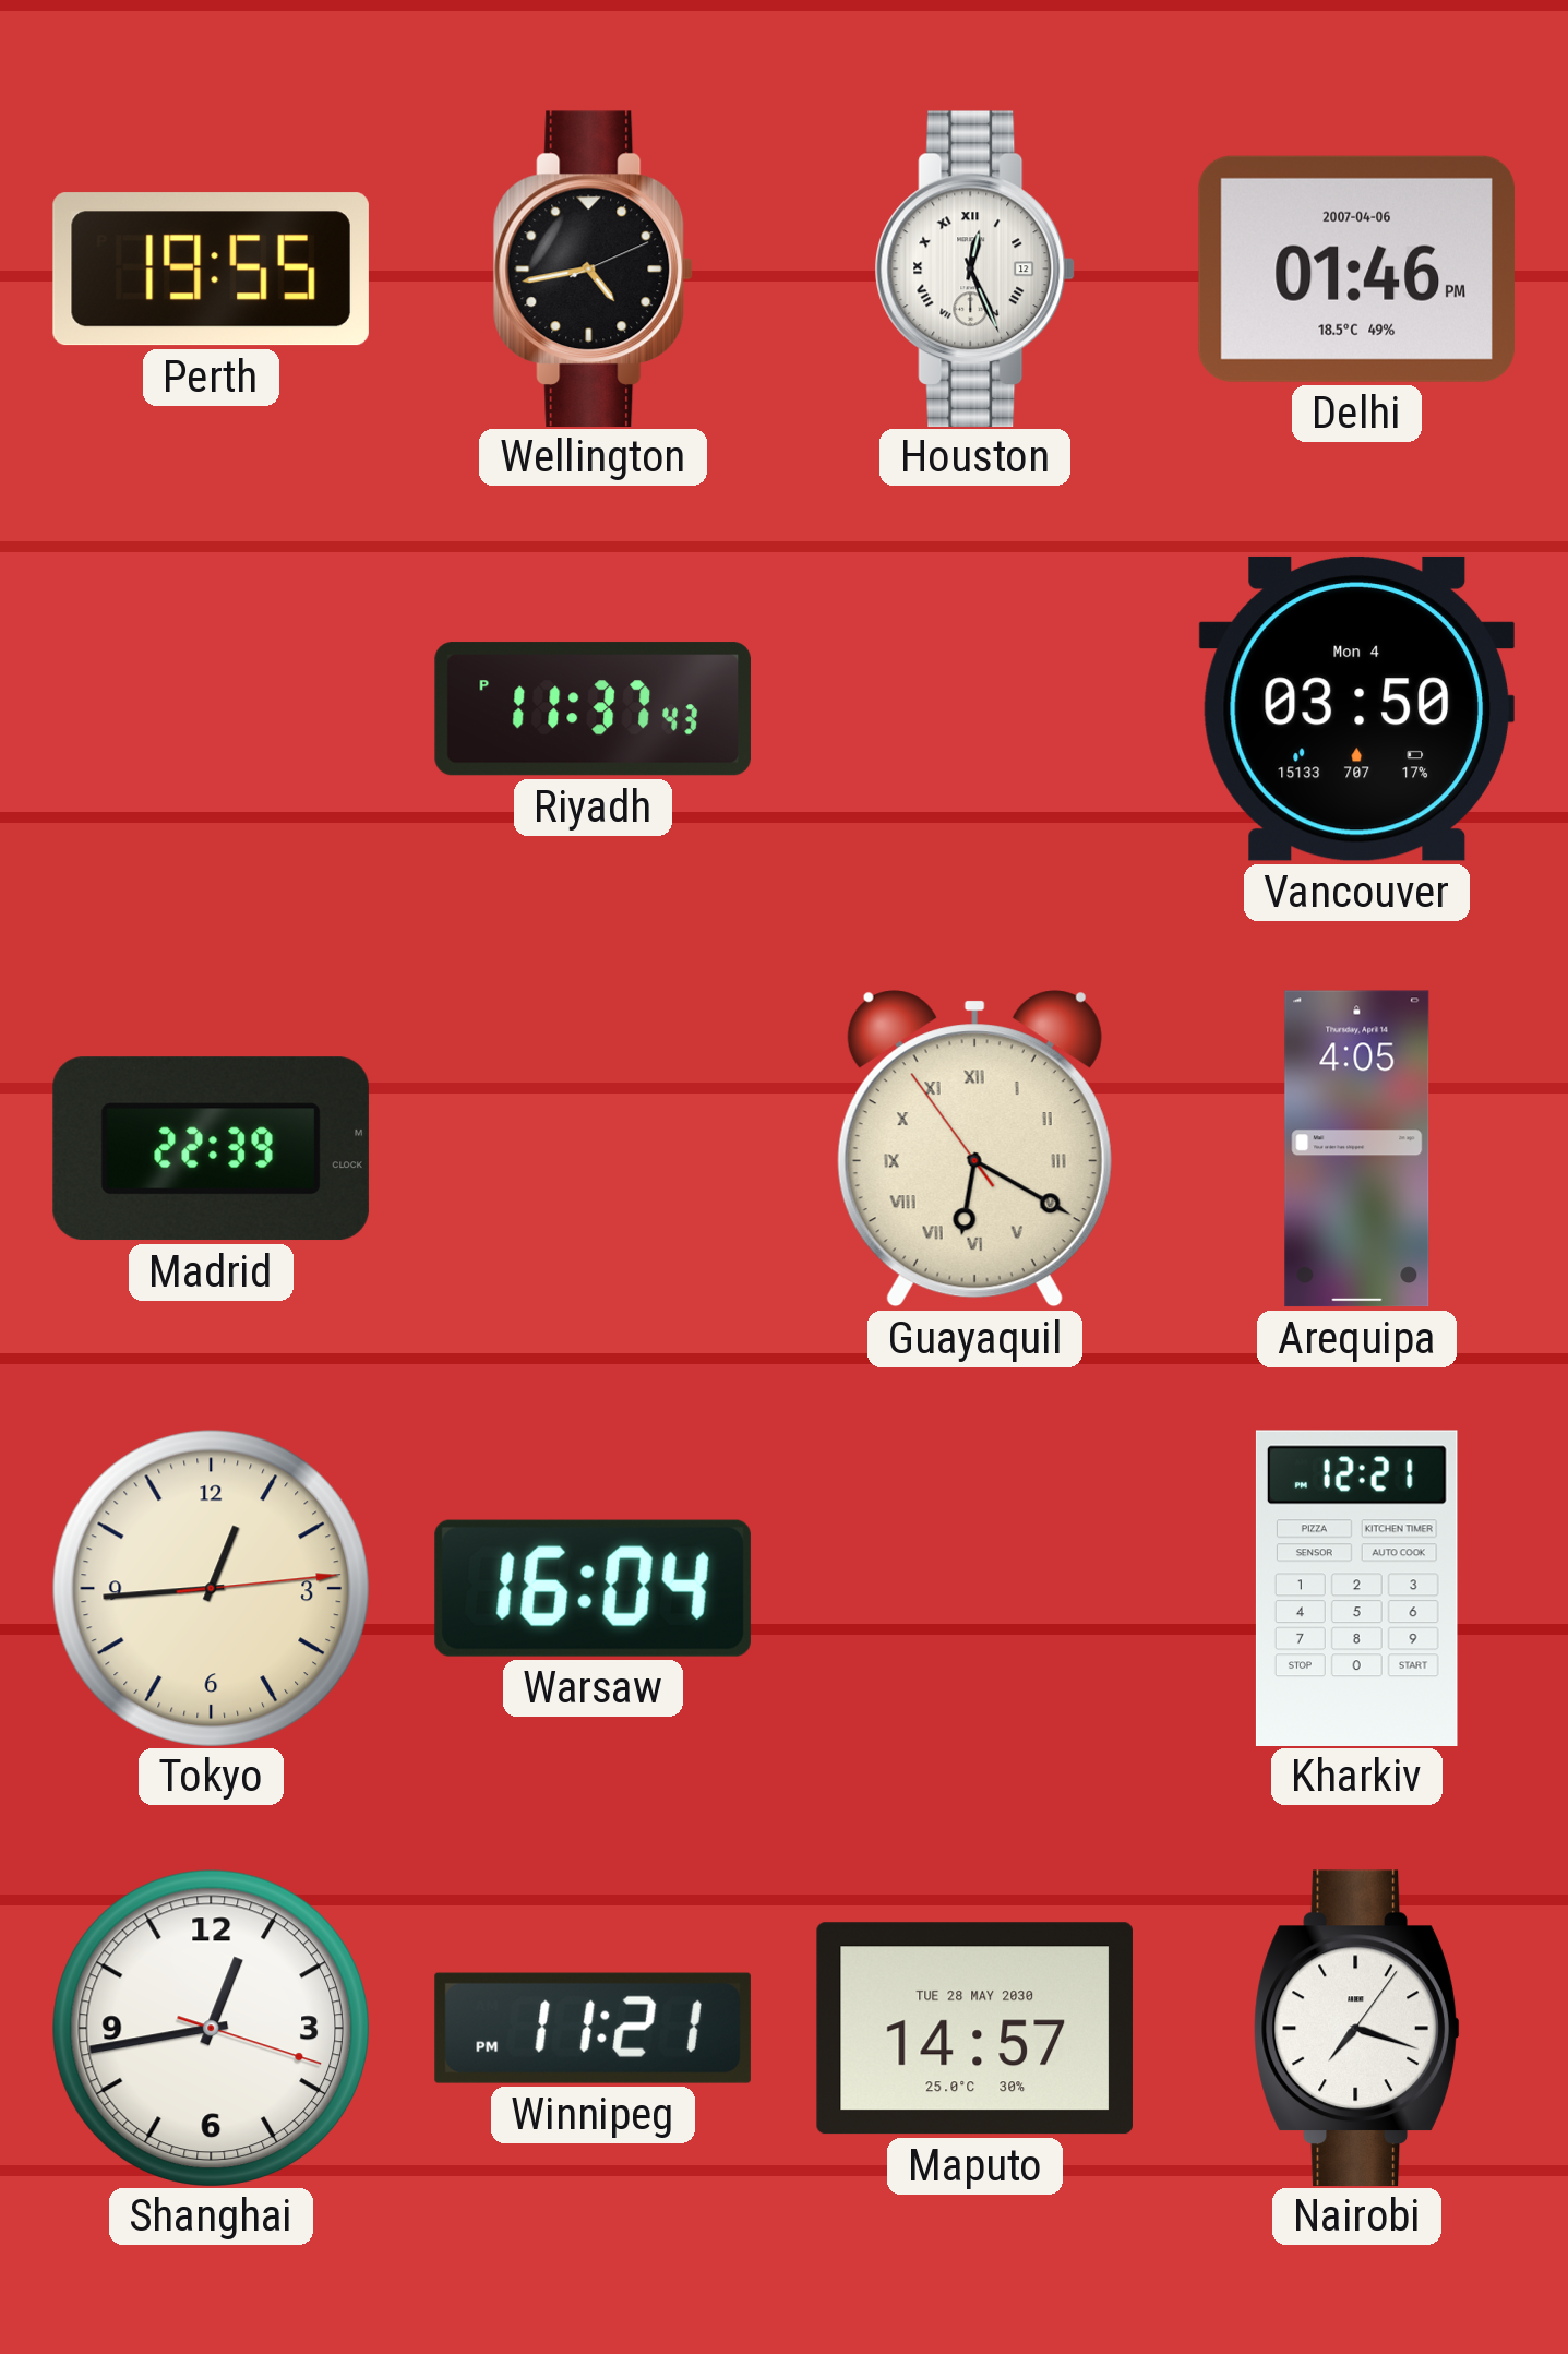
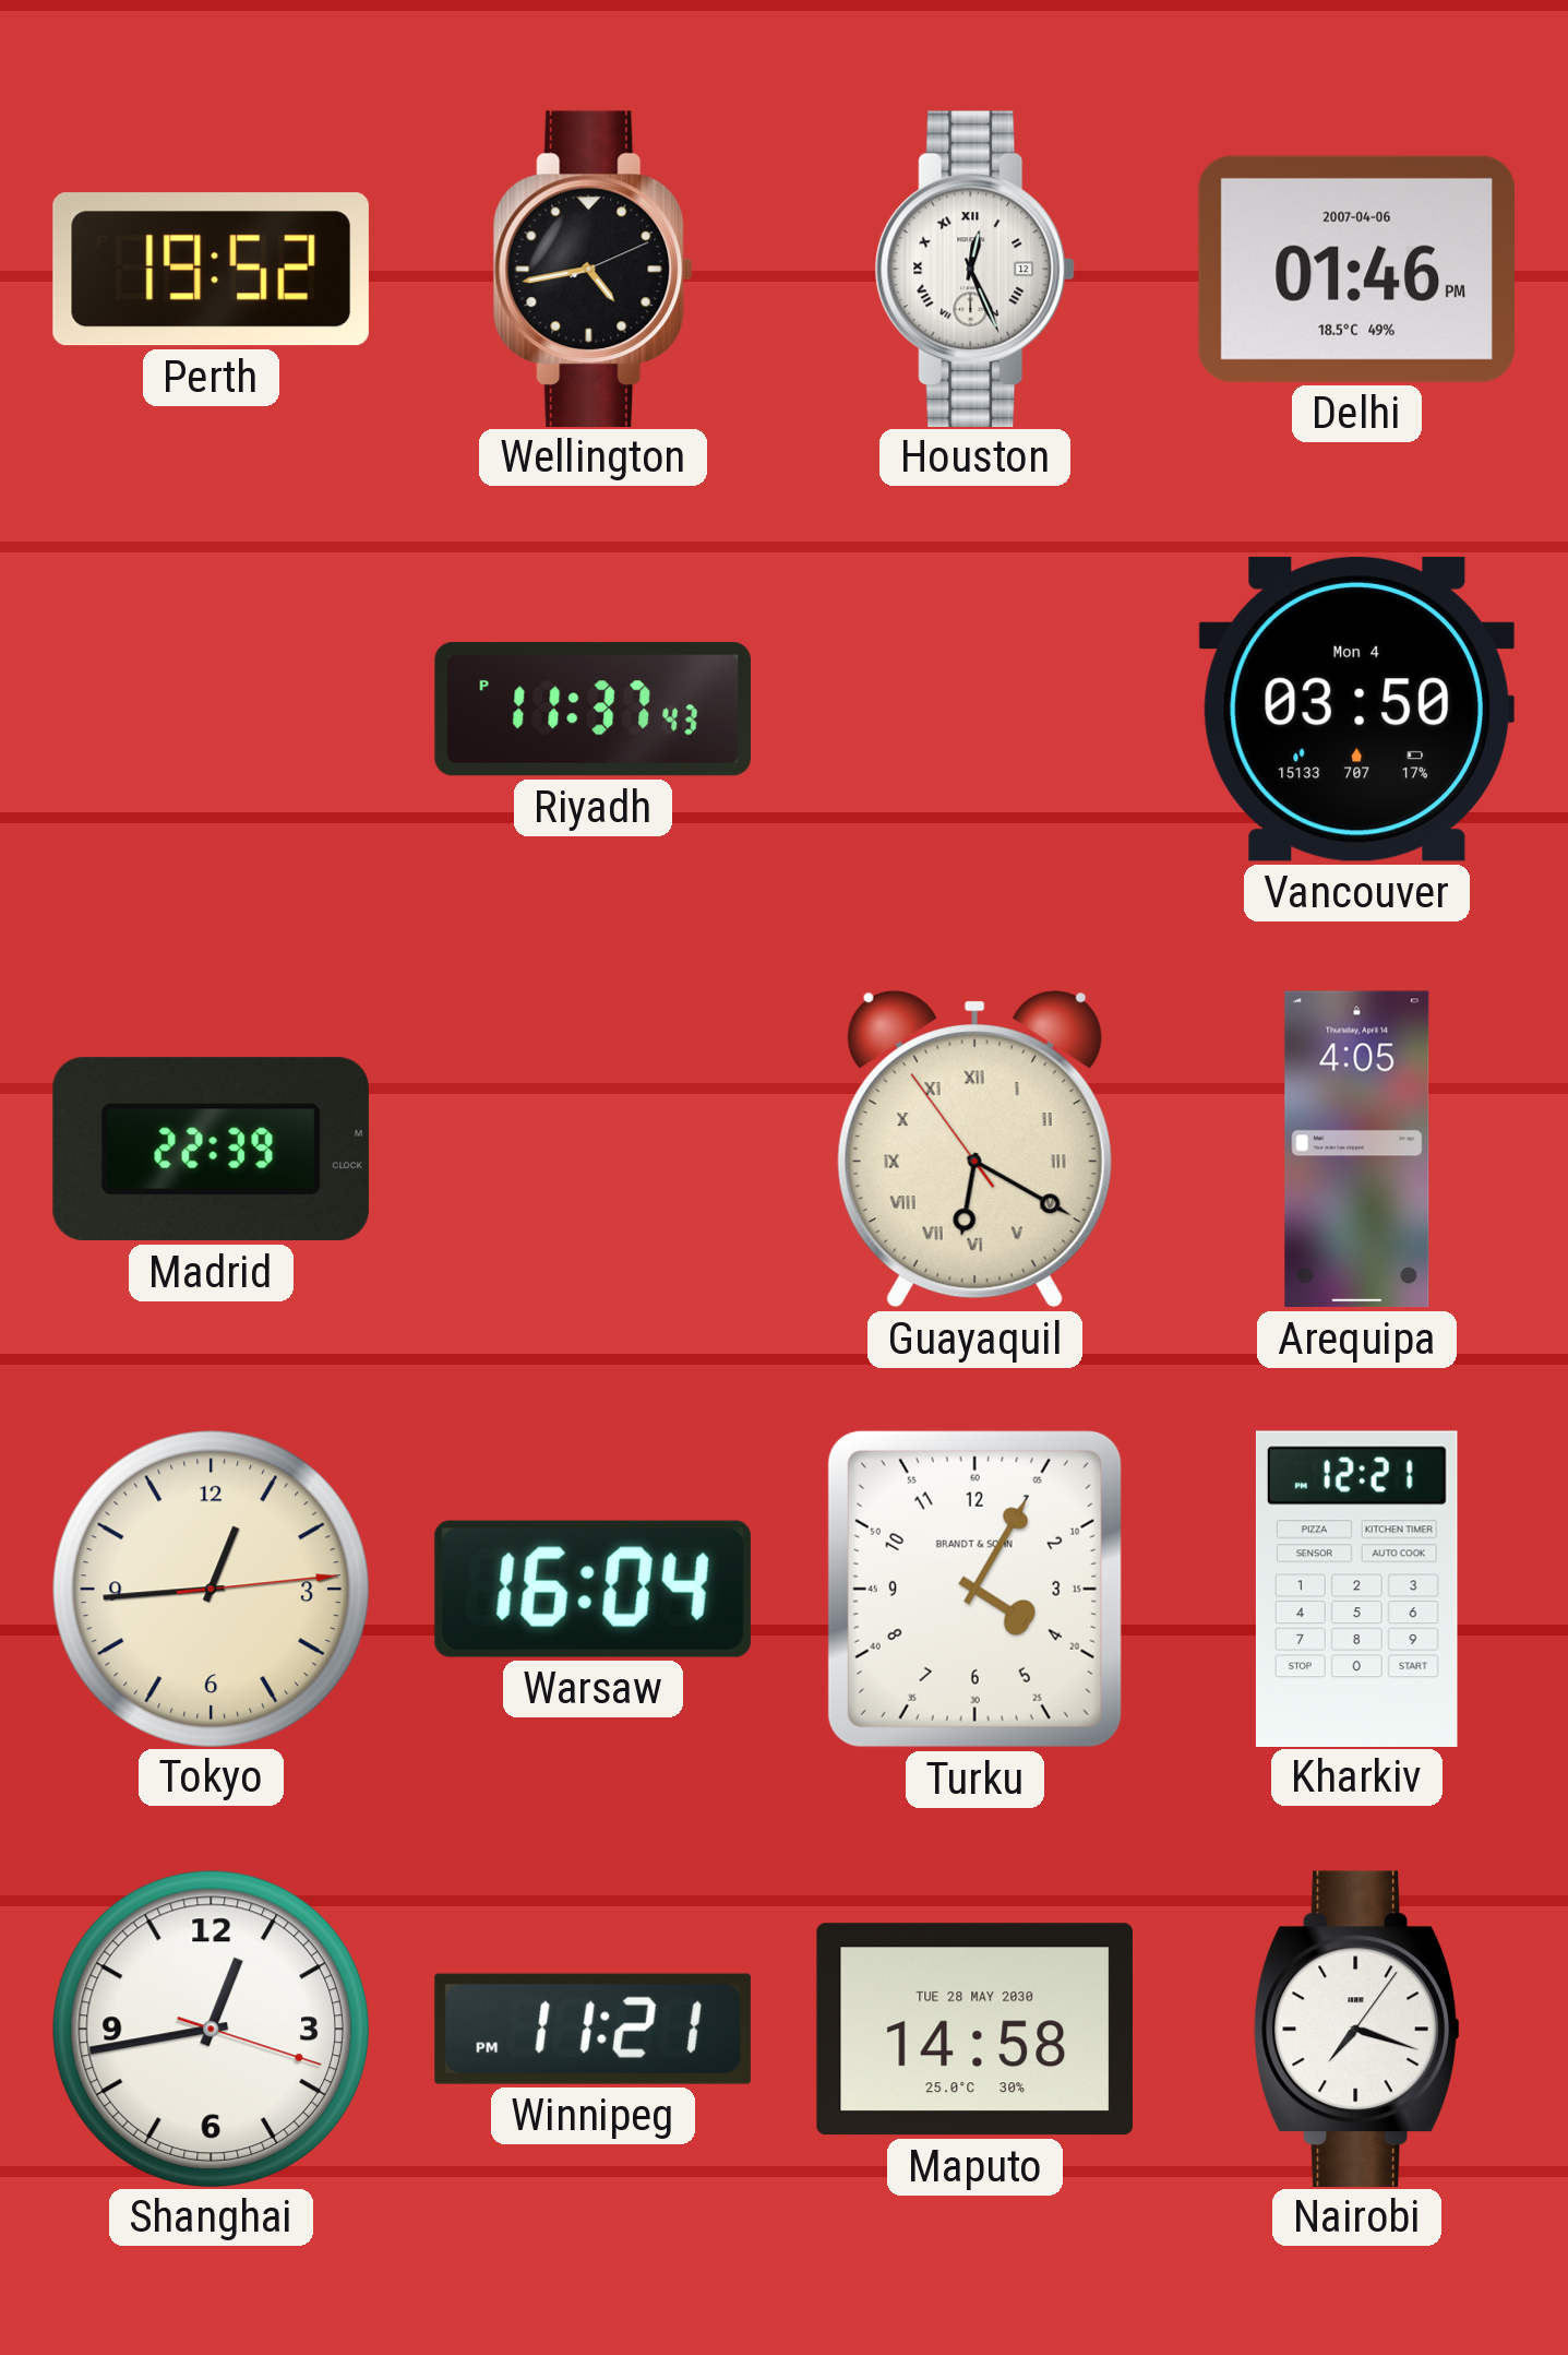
Perth: 19:55 -> 19:52
Turku: none -> 4:05
Maputo: 14:57 -> 14:58
